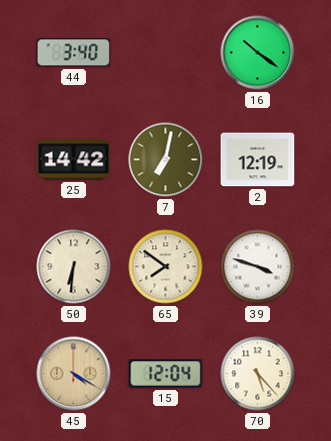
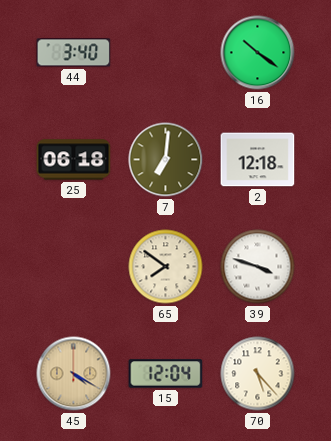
25: 14:42 -> 06:18
7: 7:02 -> 7:01
2: 12:19 -> 12:18
50: 6:31 -> none
